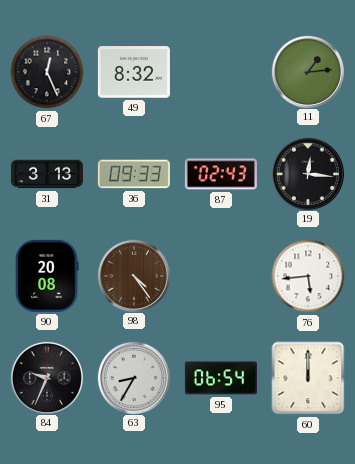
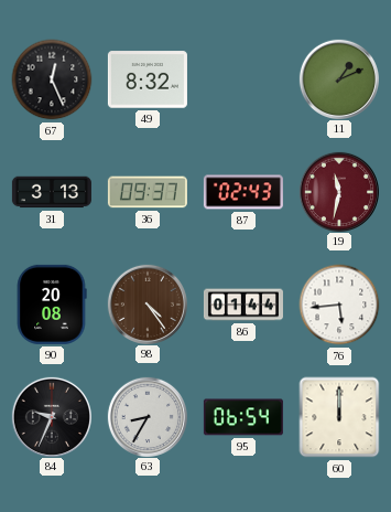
11: 1:14 -> 1:11
36: 09:33 -> 09:37
19: 12:16 -> 11:32
19 dial: black -> burgundy
86: none -> 01:44
